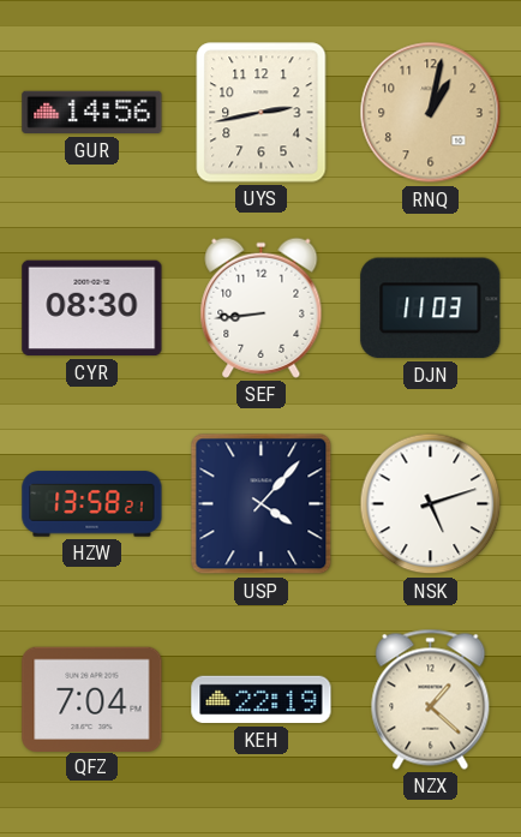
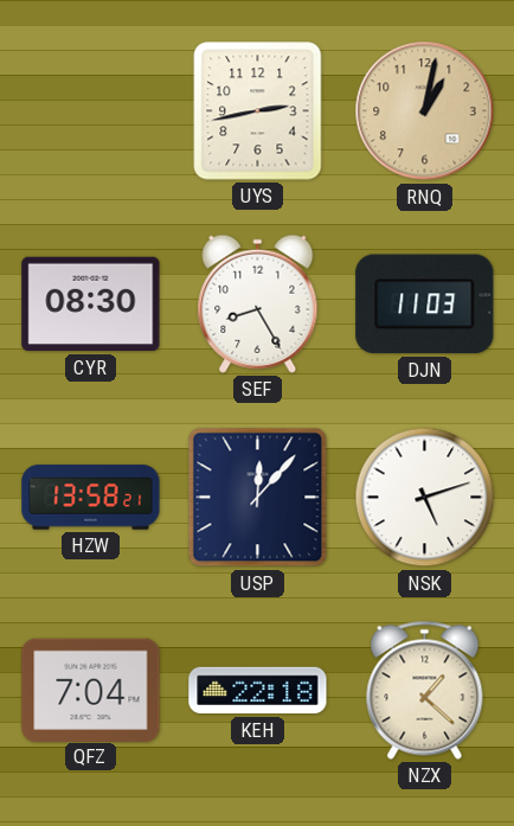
GUR: 14:56 -> none
SEF: 8:44 -> 8:25
USP: 4:07 -> 12:07
KEH: 22:19 -> 22:18
